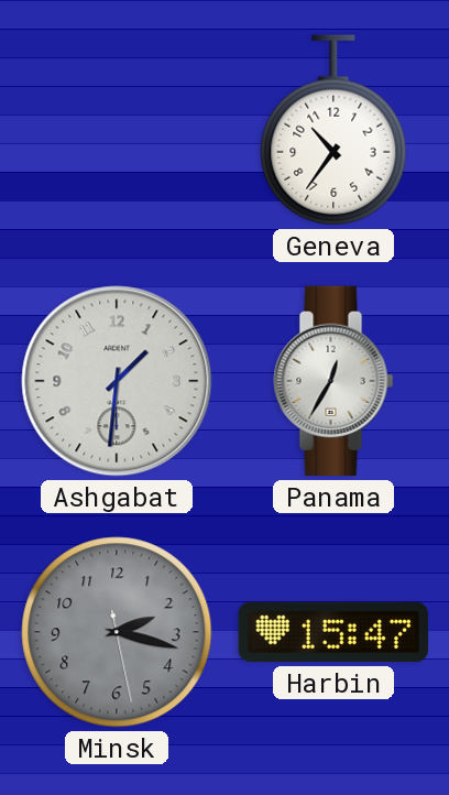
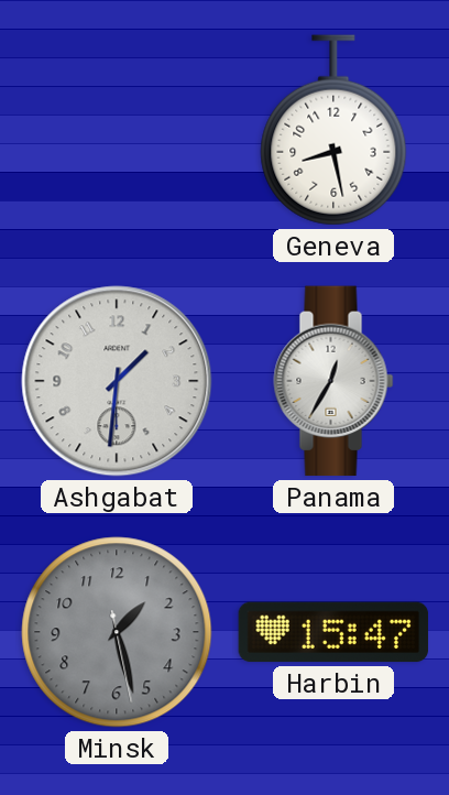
Geneva: 10:36 -> 8:28
Minsk: 2:17 -> 1:27
